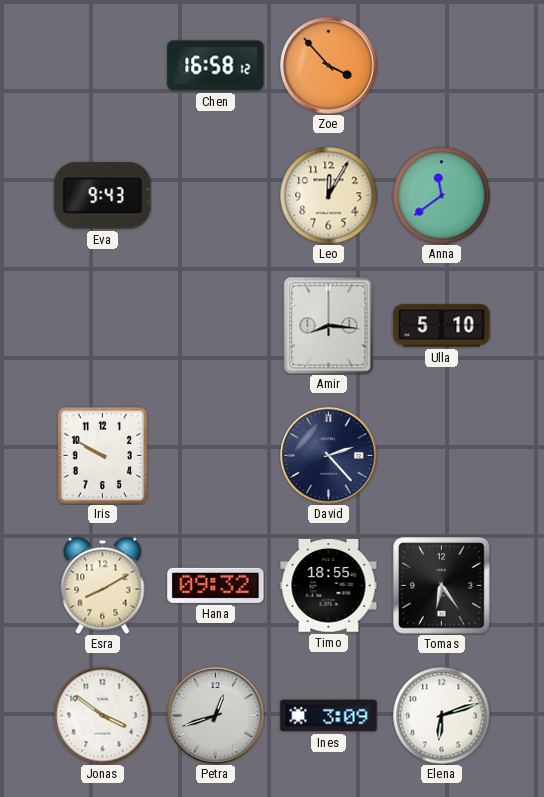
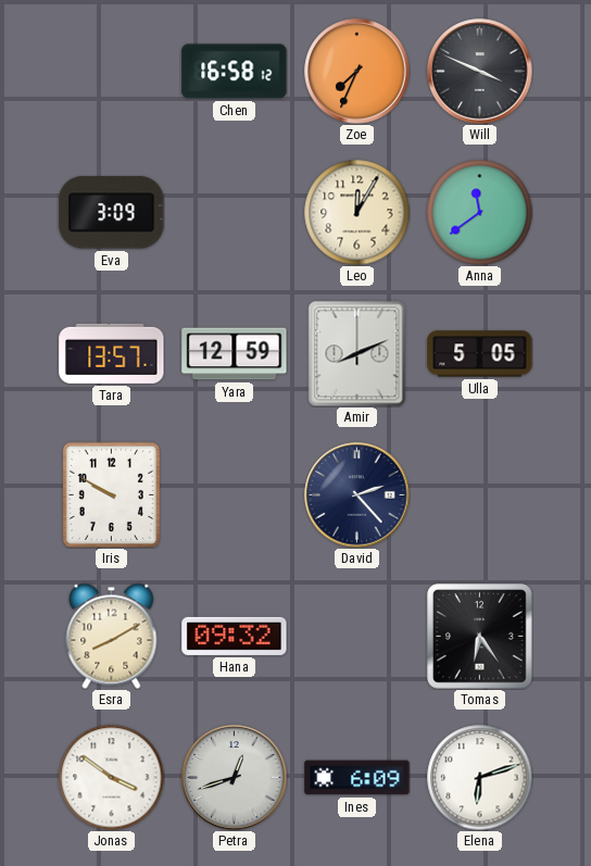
Zoe: 3:53 -> 7:34
Will: none -> 3:49
Eva: 9:43 -> 3:09
Tara: none -> 13:57
Yara: none -> 12:59
Amir: 8:16 -> 8:11
Ulla: 5:10 -> 5:05
Timo: 18:55 -> none
Ines: 3:09 -> 6:09
